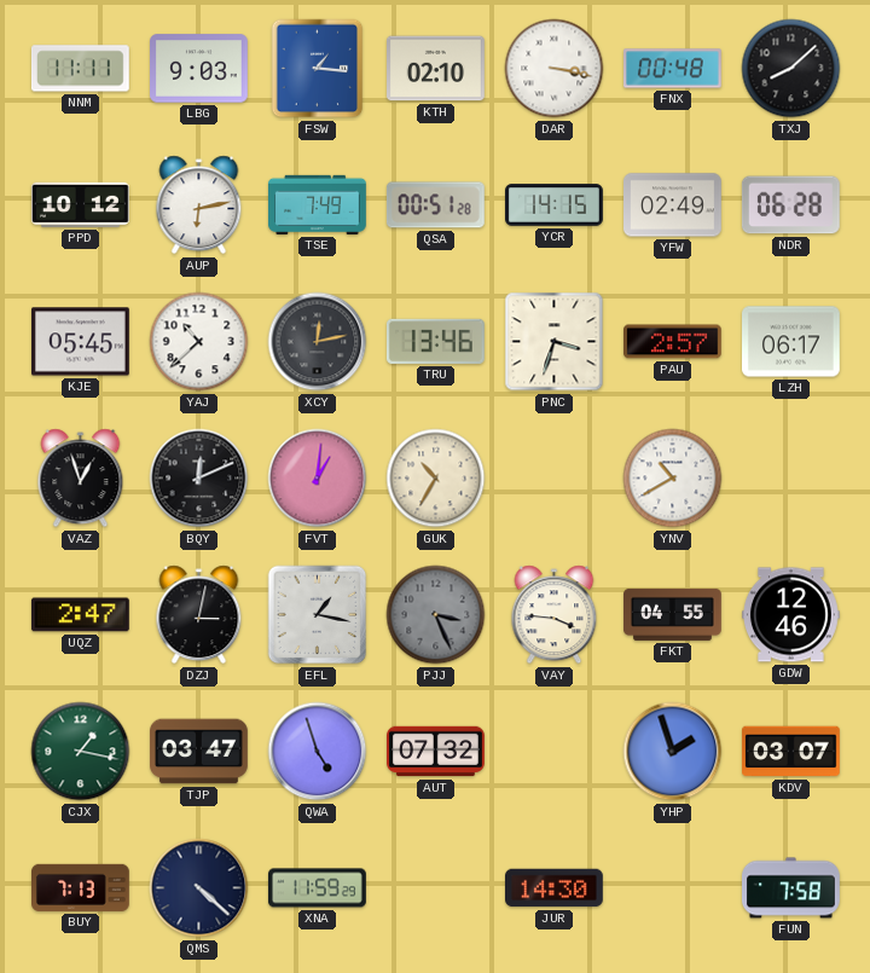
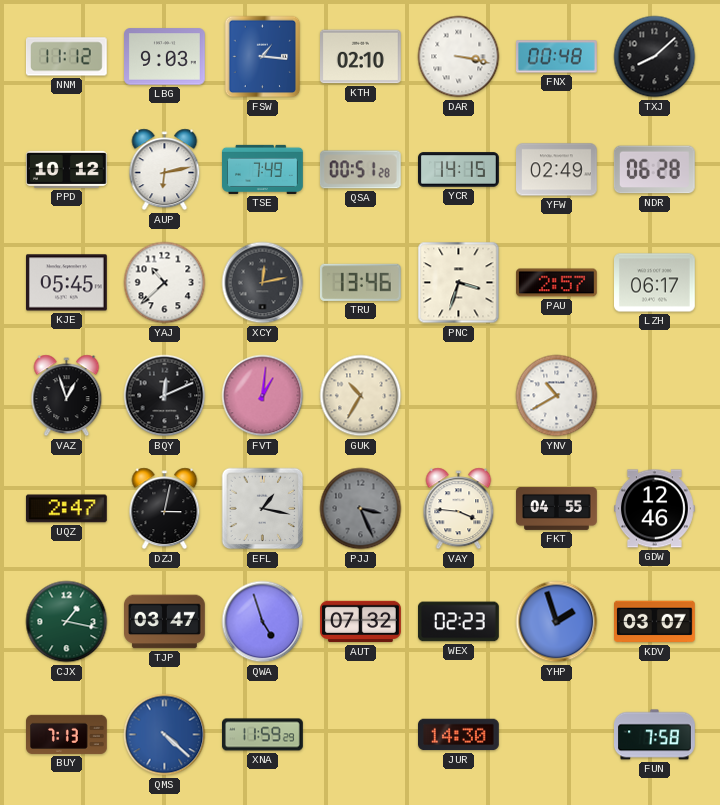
NNM: 11:11 -> 11:12
WEX: none -> 02:23
QMS dial: navy -> blue
